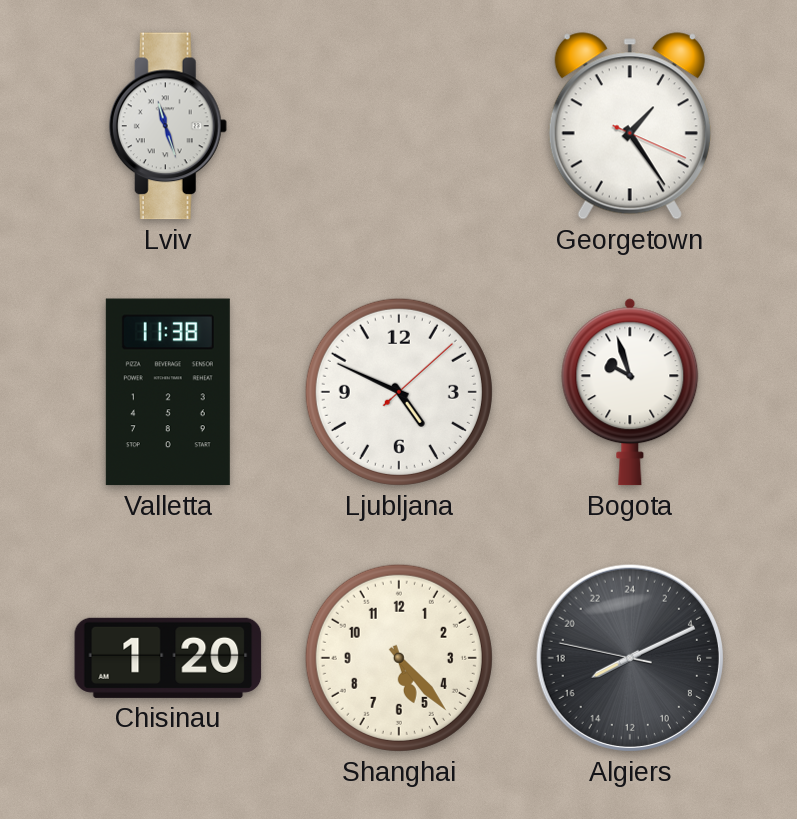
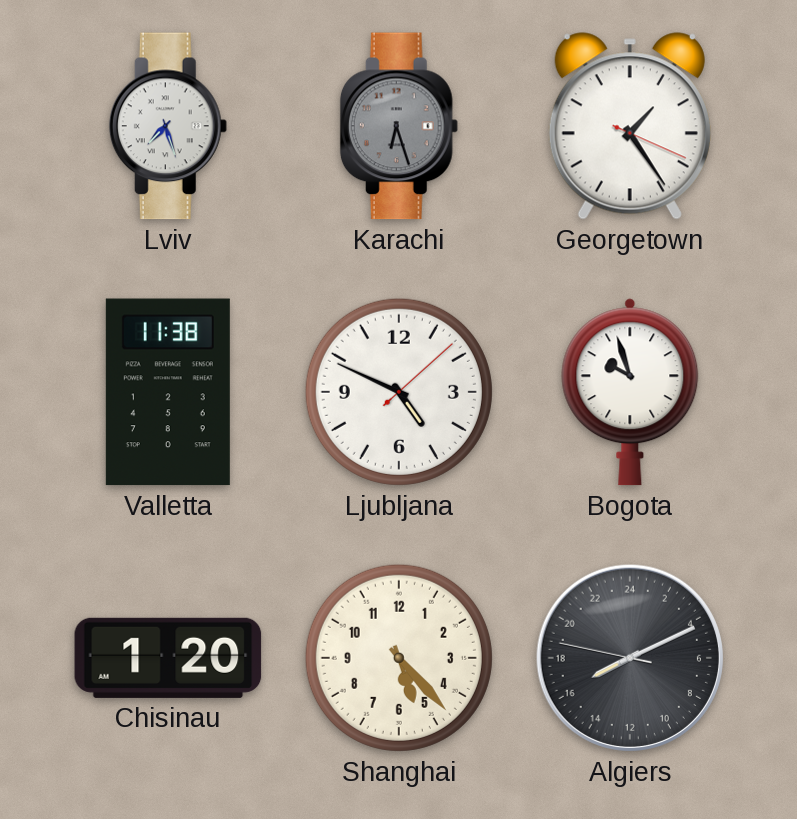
Lviv: 11:27 -> 7:27
Karachi: none -> 6:27
